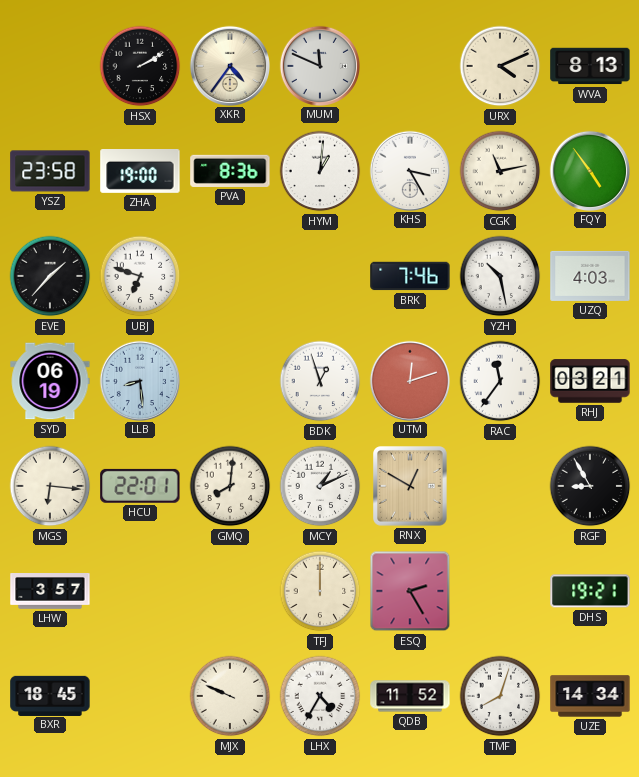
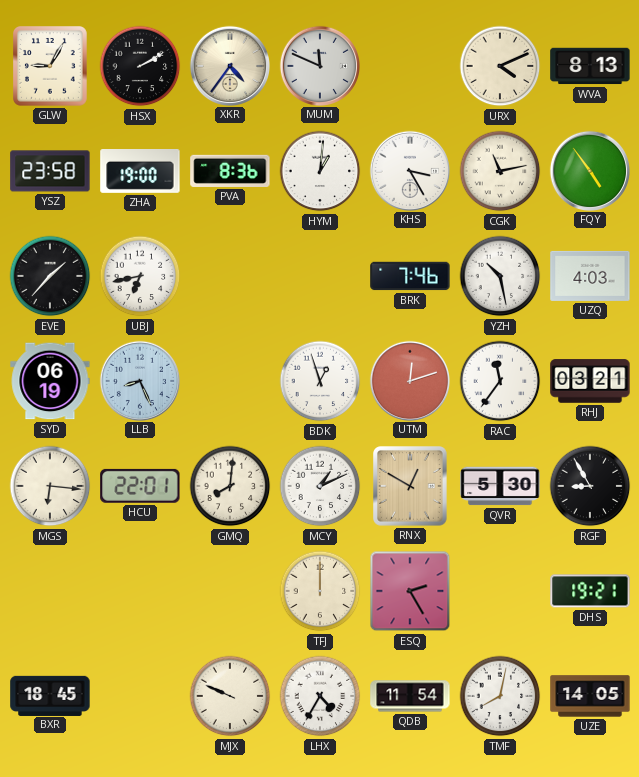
GLW: none -> 9:05
UBJ: 6:48 -> 6:43
LLB: 8:29 -> 8:26
QVR: none -> 5:30
LHW: 3:57 -> none
QDB: 11:52 -> 11:54
TMF: 8:03 -> 8:02
UZE: 14:34 -> 14:05
